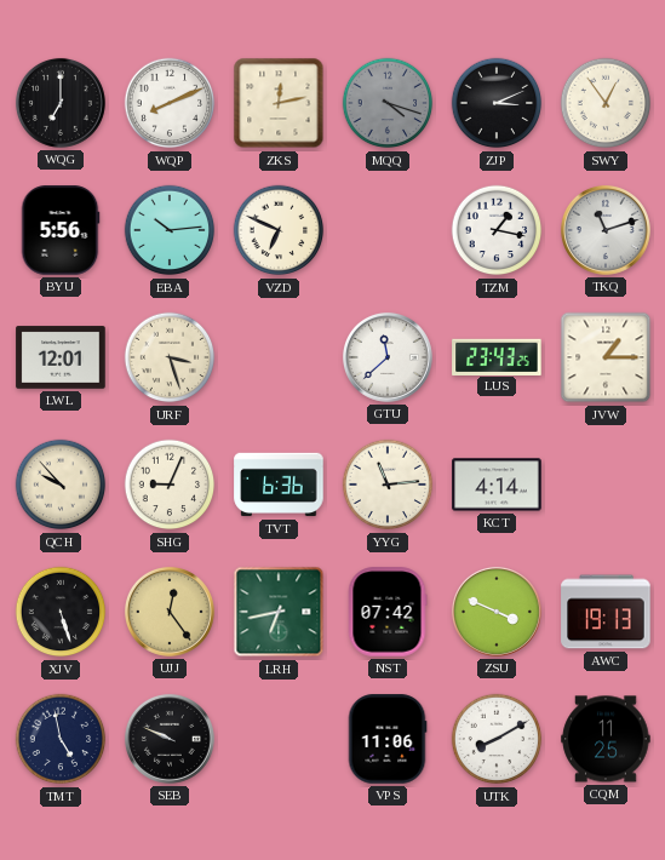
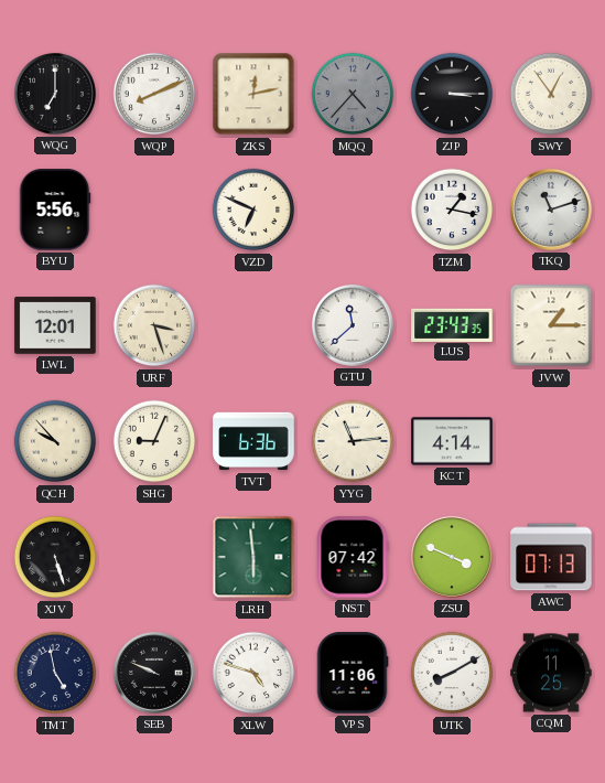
MQQ: 4:18 -> 4:37
ZJP: 3:11 -> 3:15
EBA: 10:14 -> none
LUS: 23:43:25 -> 23:43:35
UJJ: 12:24 -> none
LRH: 6:43 -> 5:59
AWC: 19:13 -> 07:13
XLW: none -> 4:48
